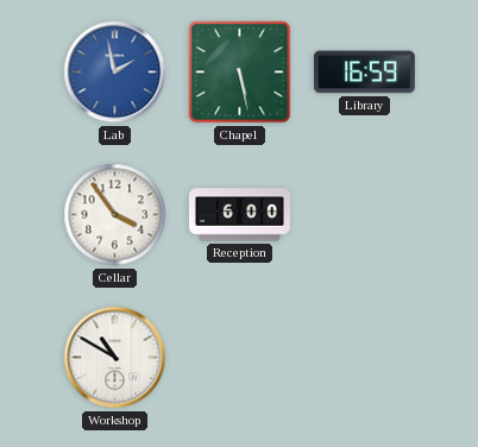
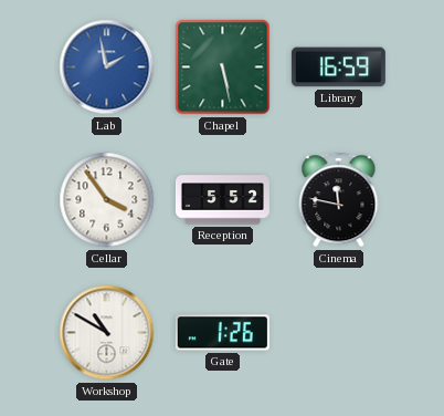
Reception: 6:00 -> 5:52
Cinema: none -> 11:47
Gate: none -> 1:26
